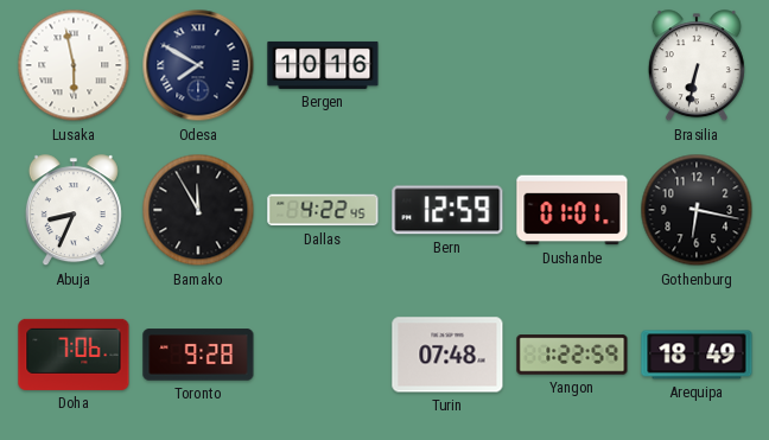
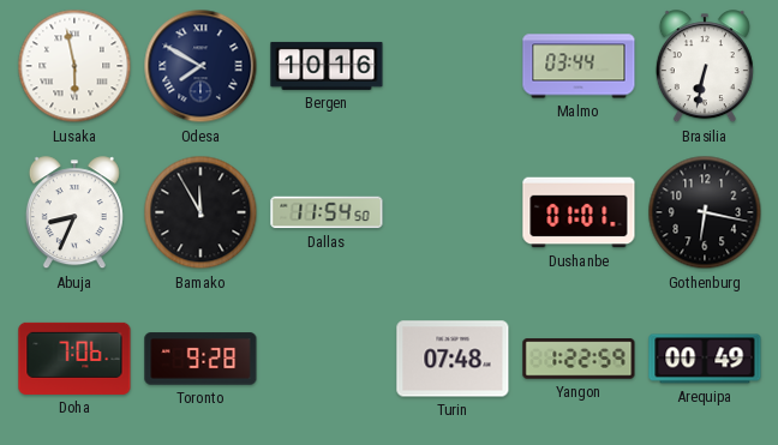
Malmo: none -> 03:44
Dallas: 4:22 -> 11:54
Bern: 12:59 -> none
Arequipa: 18:49 -> 00:49
